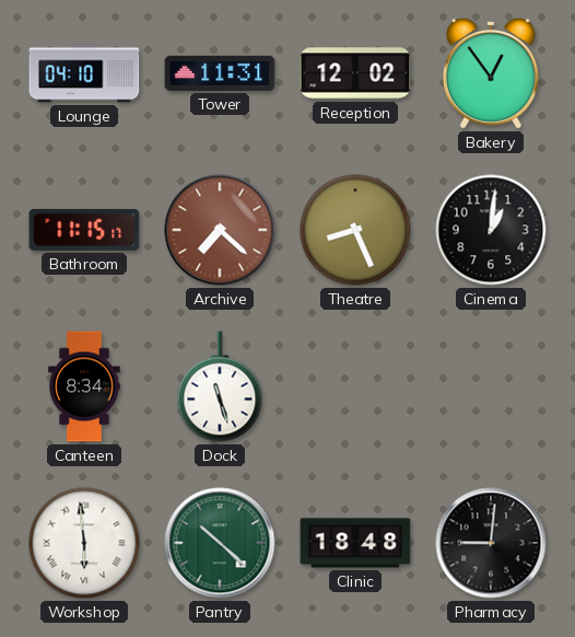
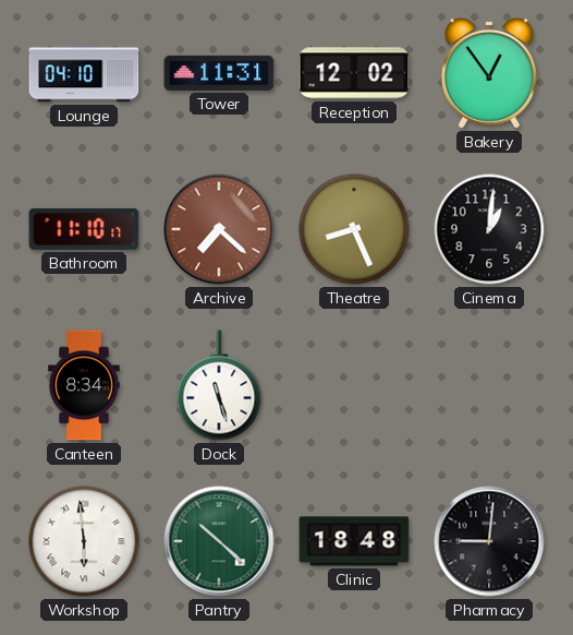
Bathroom: 11:15 -> 11:10
